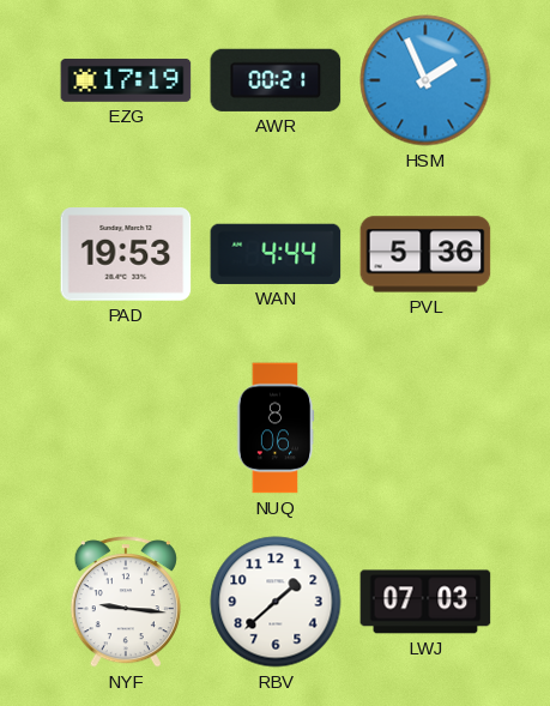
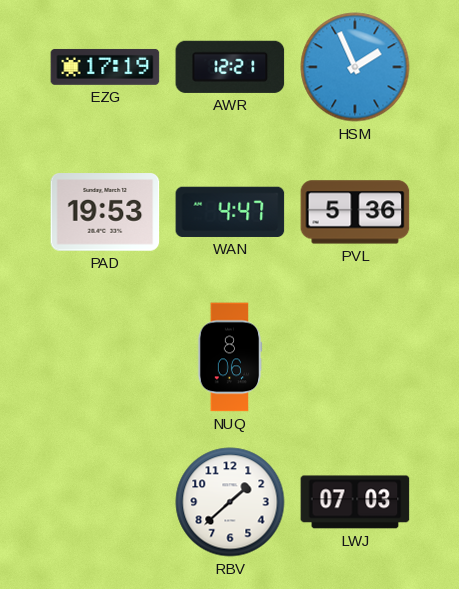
AWR: 00:21 -> 12:21
WAN: 4:44 -> 4:47
NYF: 9:16 -> none
